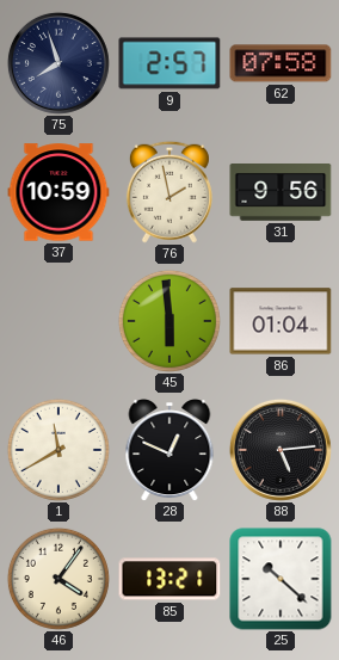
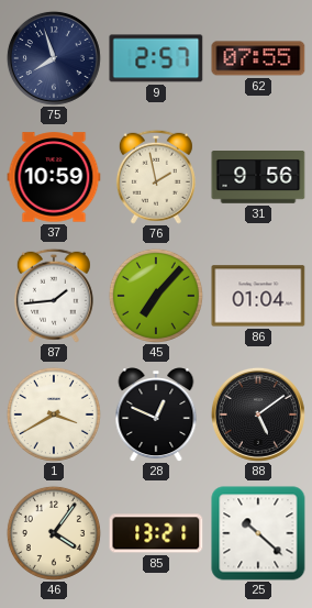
62: 07:58 -> 07:55
87: none -> 1:44
45: 5:59 -> 7:07
1: 11:40 -> 3:40
88: 5:14 -> 5:09
